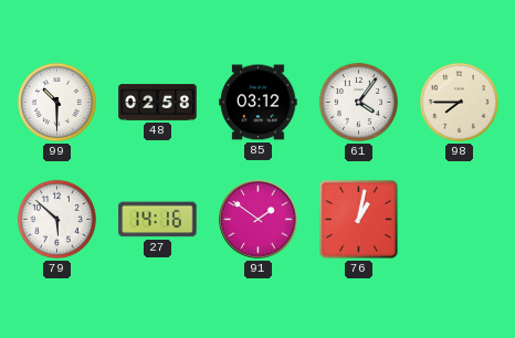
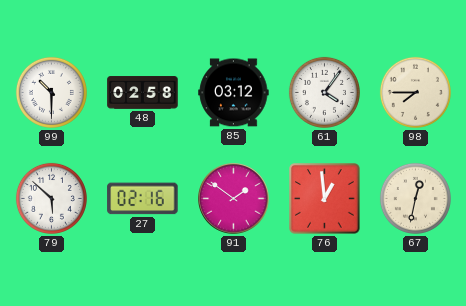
27: 14:16 -> 02:16
76: 1:02 -> 12:59
67: none -> 12:32
